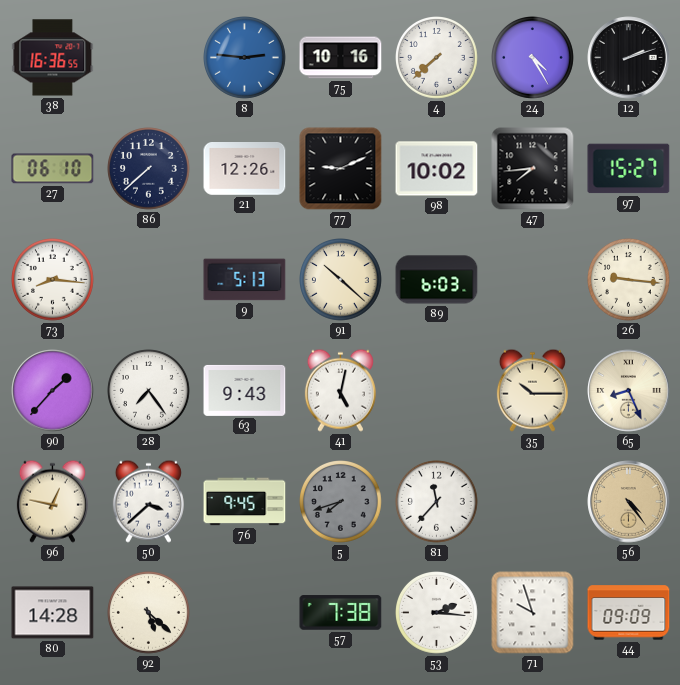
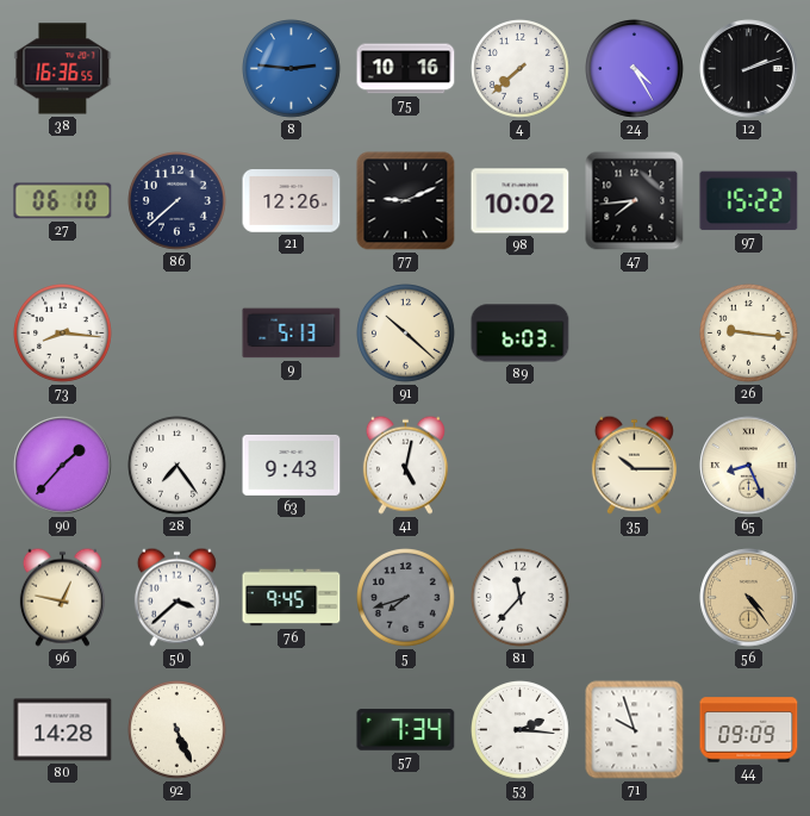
97: 15:27 -> 15:22
92: 5:22 -> 5:26
57: 7:38 -> 7:34
